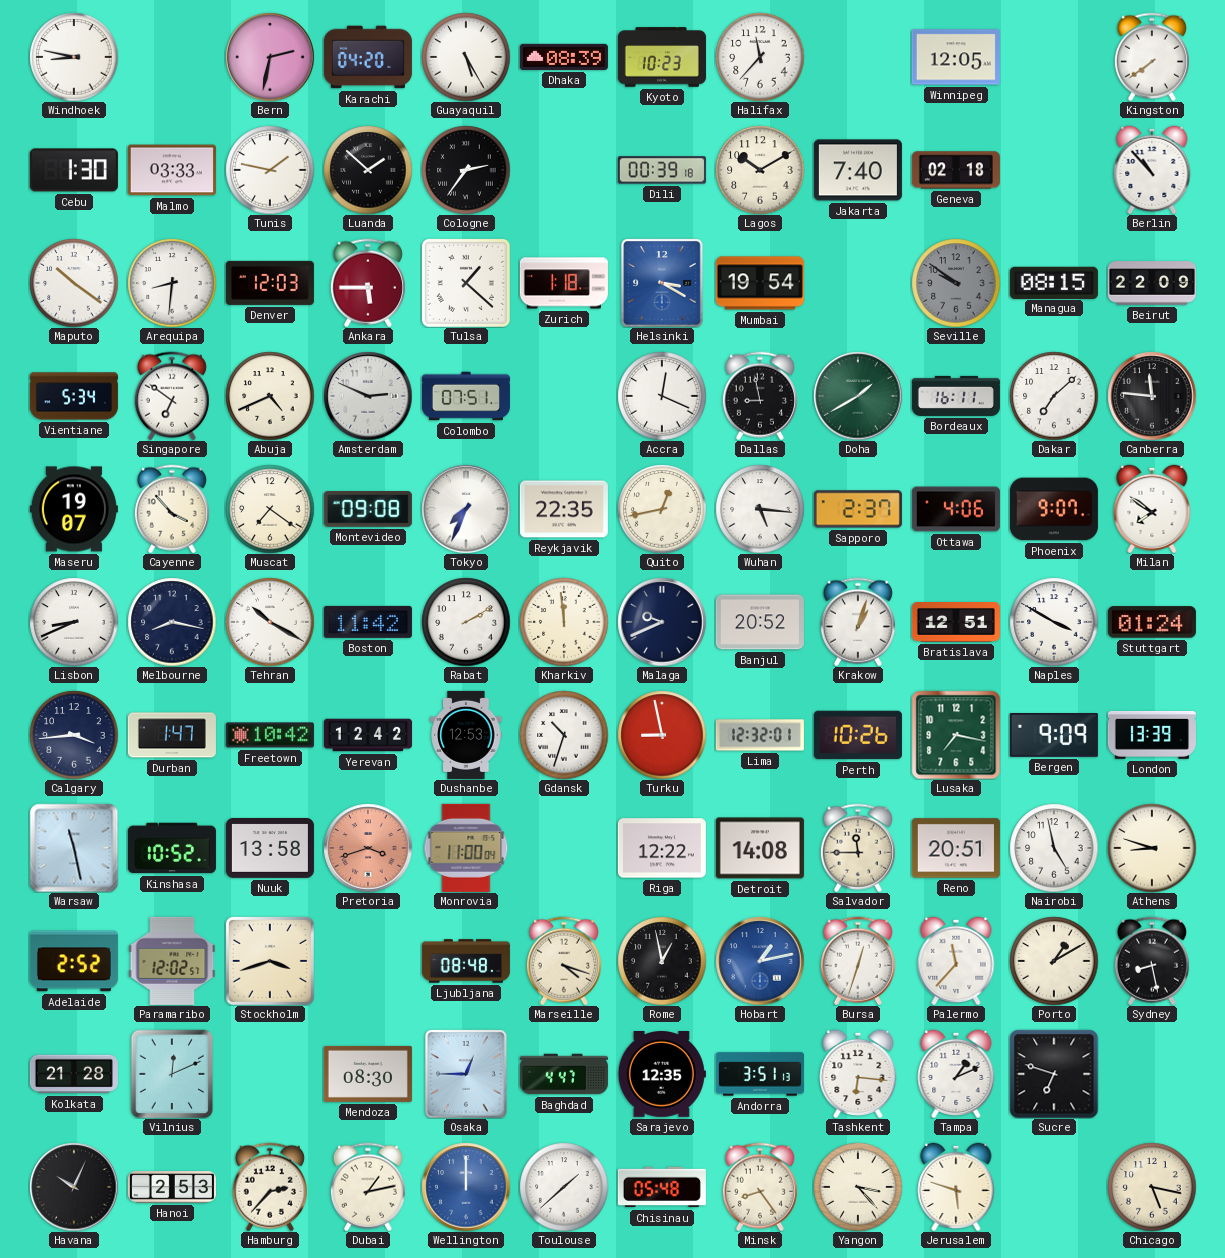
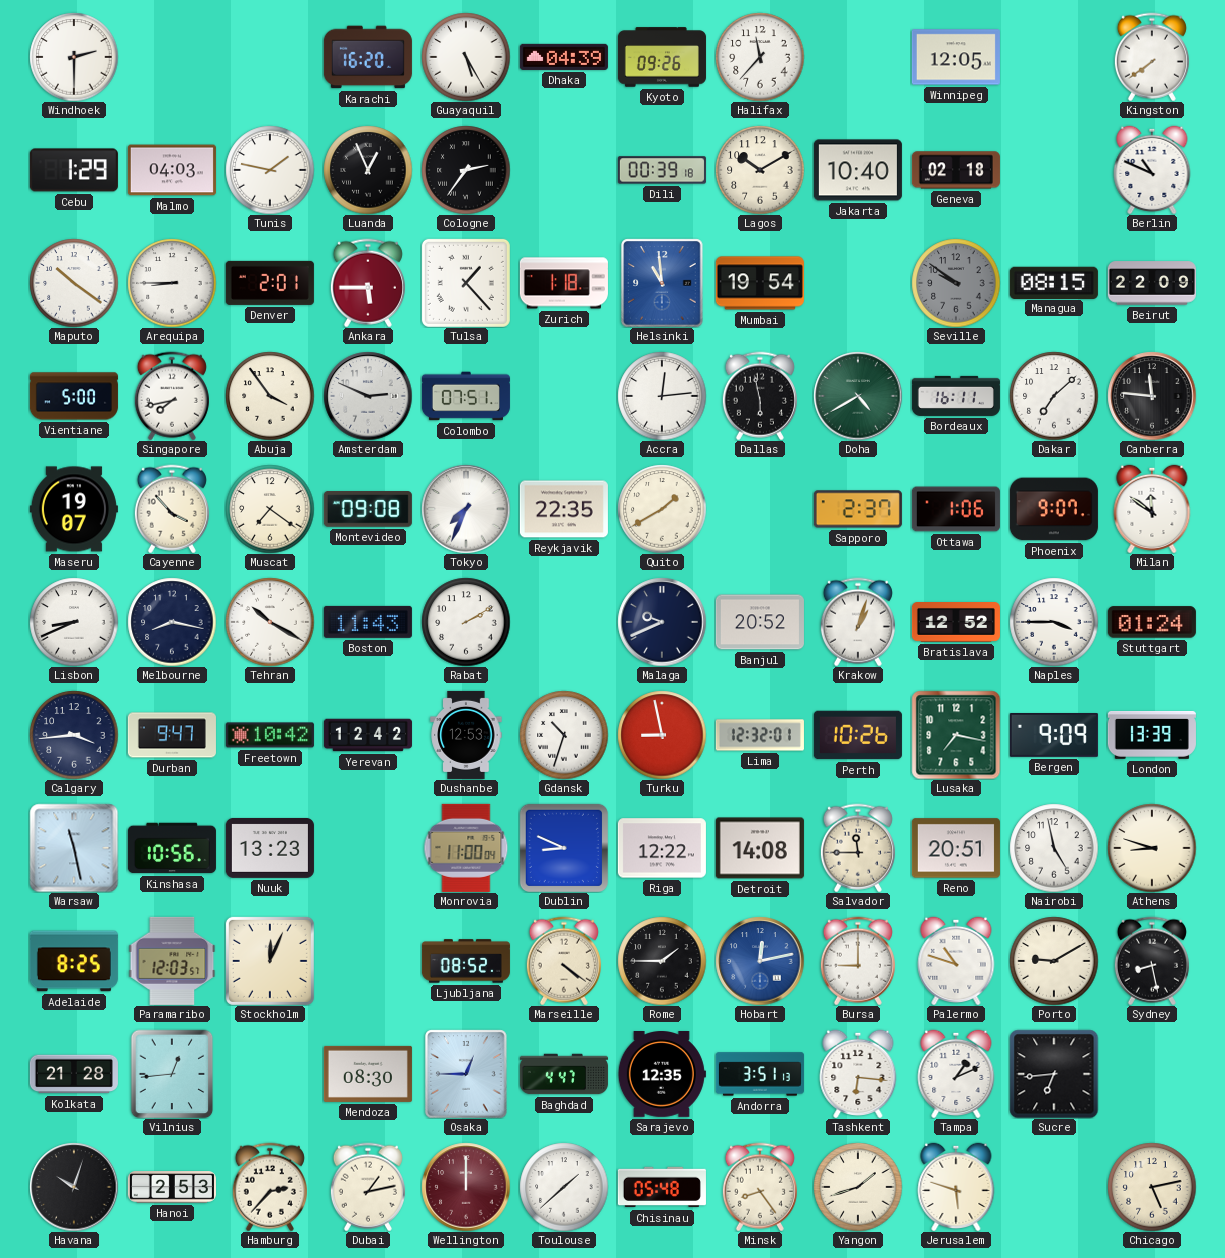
Windhoek: 8:47 -> 2:30
Bern: 2:32 -> none
Karachi: 04:20 -> 16:20
Dhaka: 08:39 -> 04:39
Kyoto: 10:23 -> 09:26
Cebu: 1:30 -> 1:29
Malmo: 03:33 -> 04:03
Luanda: 1:52 -> 12:56
Jakarta: 7:40 -> 10:40
Berlin: 10:53 -> 10:49
Arequipa: 8:31 -> 8:45
Denver: 12:03 -> 2:01
Tulsa: 1:22 -> 1:23
Helsinki: 3:20 -> 10:59
Vientiane: 5:34 -> 5:00
Singapore: 6:51 -> 7:43
Abuja: 4:41 -> 3:54
Accra: 12:19 -> 12:14
Dallas: 8:58 -> 5:58
Doha: 1:40 -> 4:40
Quito: 12:43 -> 1:40
Wuhan: 5:16 -> none
Ottawa: 4:06 -> 1:06
Milan: 7:51 -> 11:51
Boston: 11:42 -> 11:43
Kharkiv: 11:59 -> none
Bratislava: 12:51 -> 12:52
Naples: 3:50 -> 3:45
Durban: 1:47 -> 9:47
Kinshasa: 10:52 -> 10:56
Nuuk: 13:58 -> 13:23
Pretoria: 3:42 -> none
Dublin: none -> 8:49
Adelaide: 2:52 -> 8:25
Paramaribo: 12:02 -> 12:03
Stockholm: 3:42 -> 12:04
Ljubljana: 08:48 -> 08:52
Marseille: 4:18 -> 4:21
Rome: 12:58 -> 1:45
Hobart: 1:13 -> 12:13
Bursa: 12:33 -> 9:00
Palermo: 11:37 -> 10:48
Porto: 1:10 -> 9:10
Vilnius: 12:11 -> 12:44
Sucre: 6:48 -> 6:44
Havana: 10:04 -> 10:03
Wellington dial: blue -> burgundy
Yangon: 3:23 -> 1:42
Chicago: 5:17 -> 5:13
